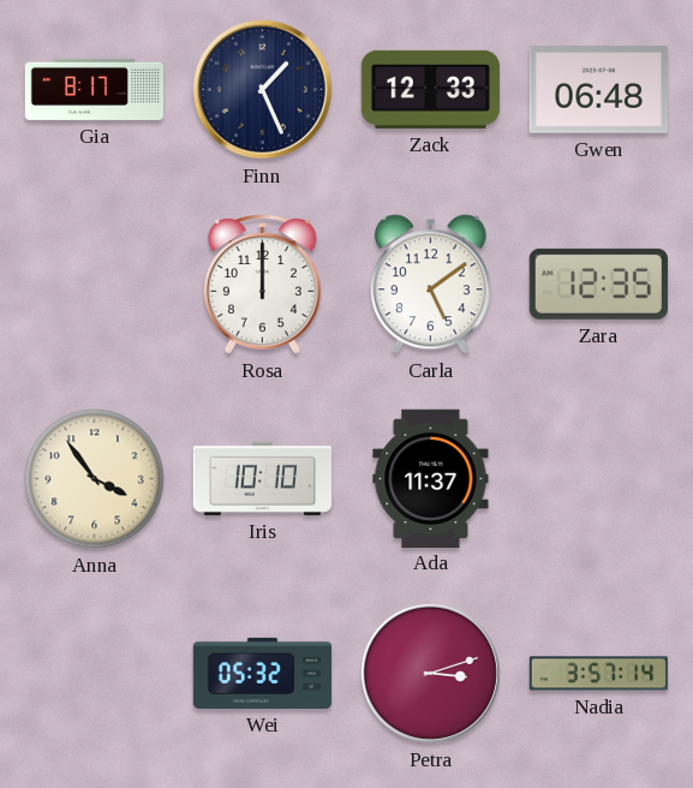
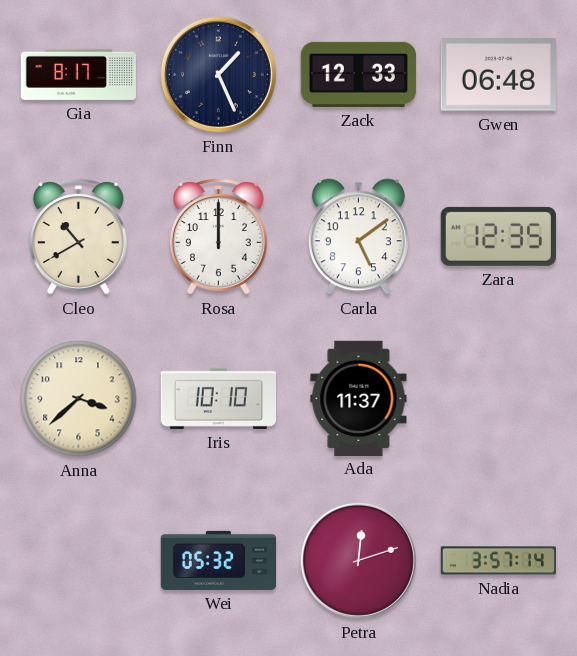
Cleo: none -> 10:40
Anna: 3:54 -> 3:38
Petra: 3:12 -> 12:12
